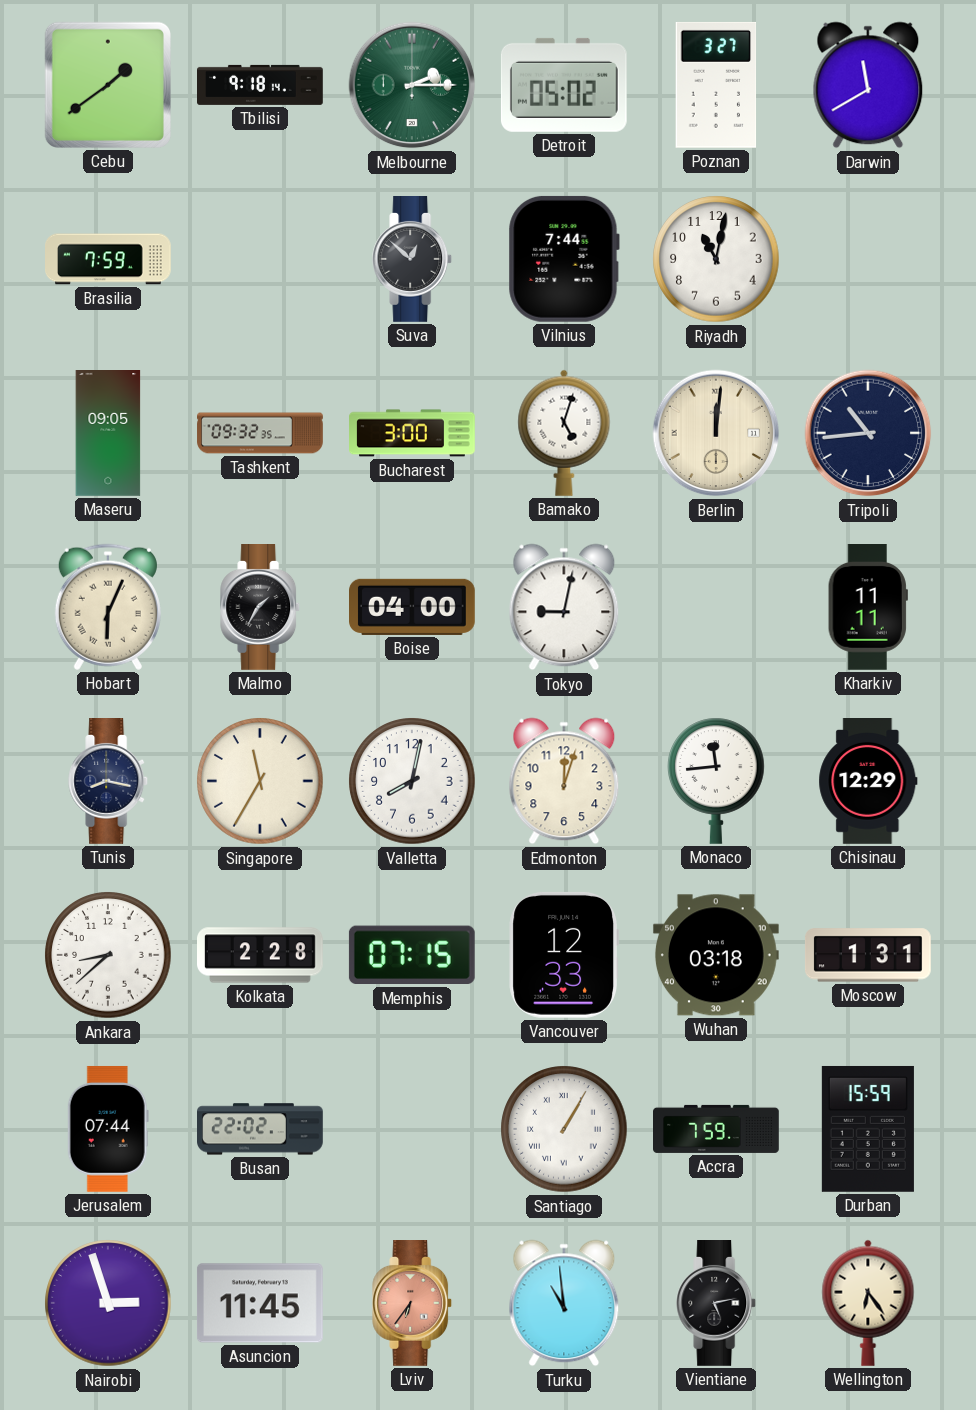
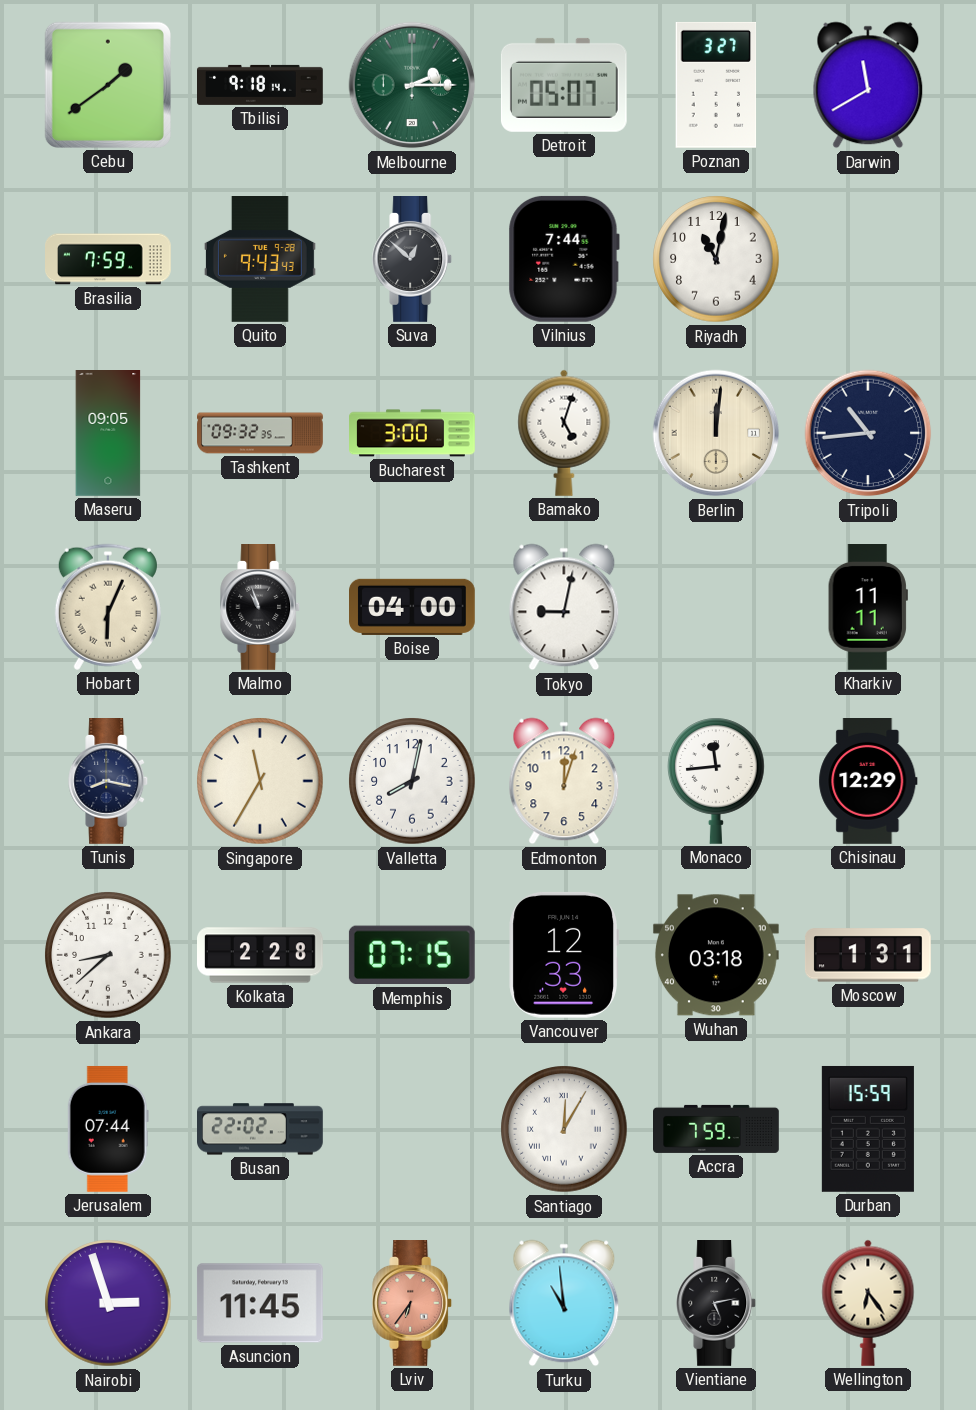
Detroit: 05:02 -> 05:07
Quito: none -> 9:43
Malmo: 1:35 -> 10:57
Santiago: 1:05 -> 12:05
